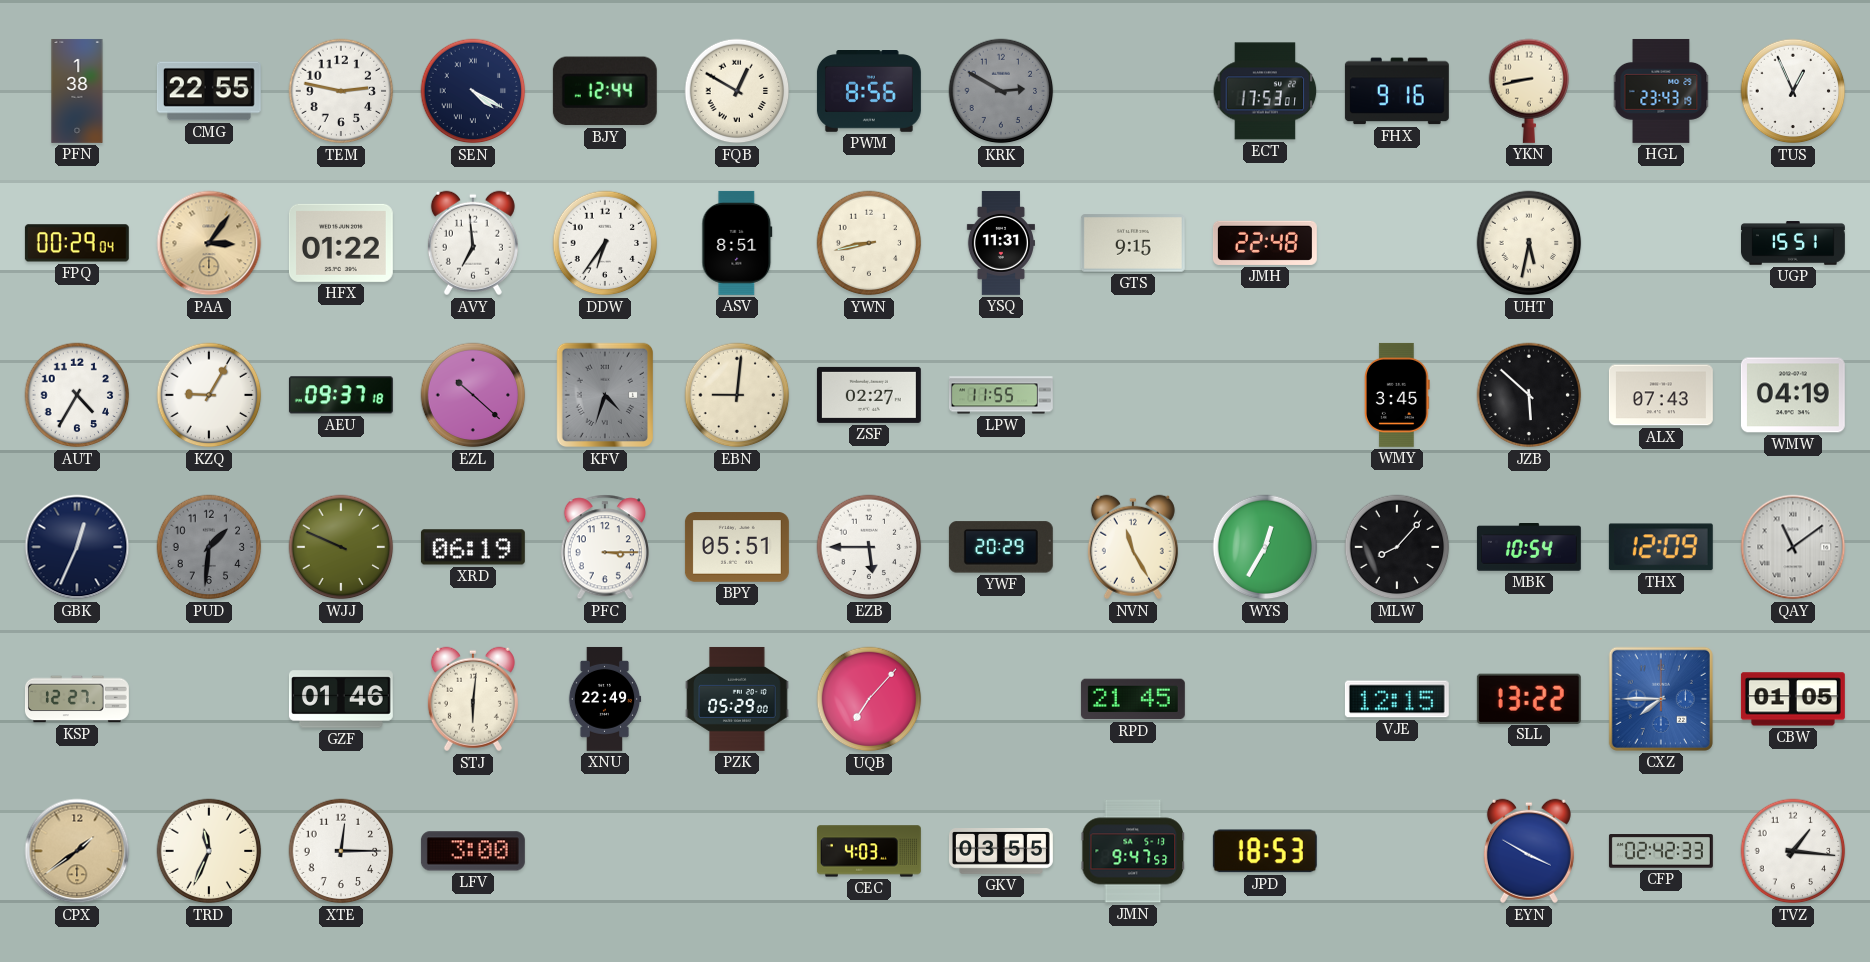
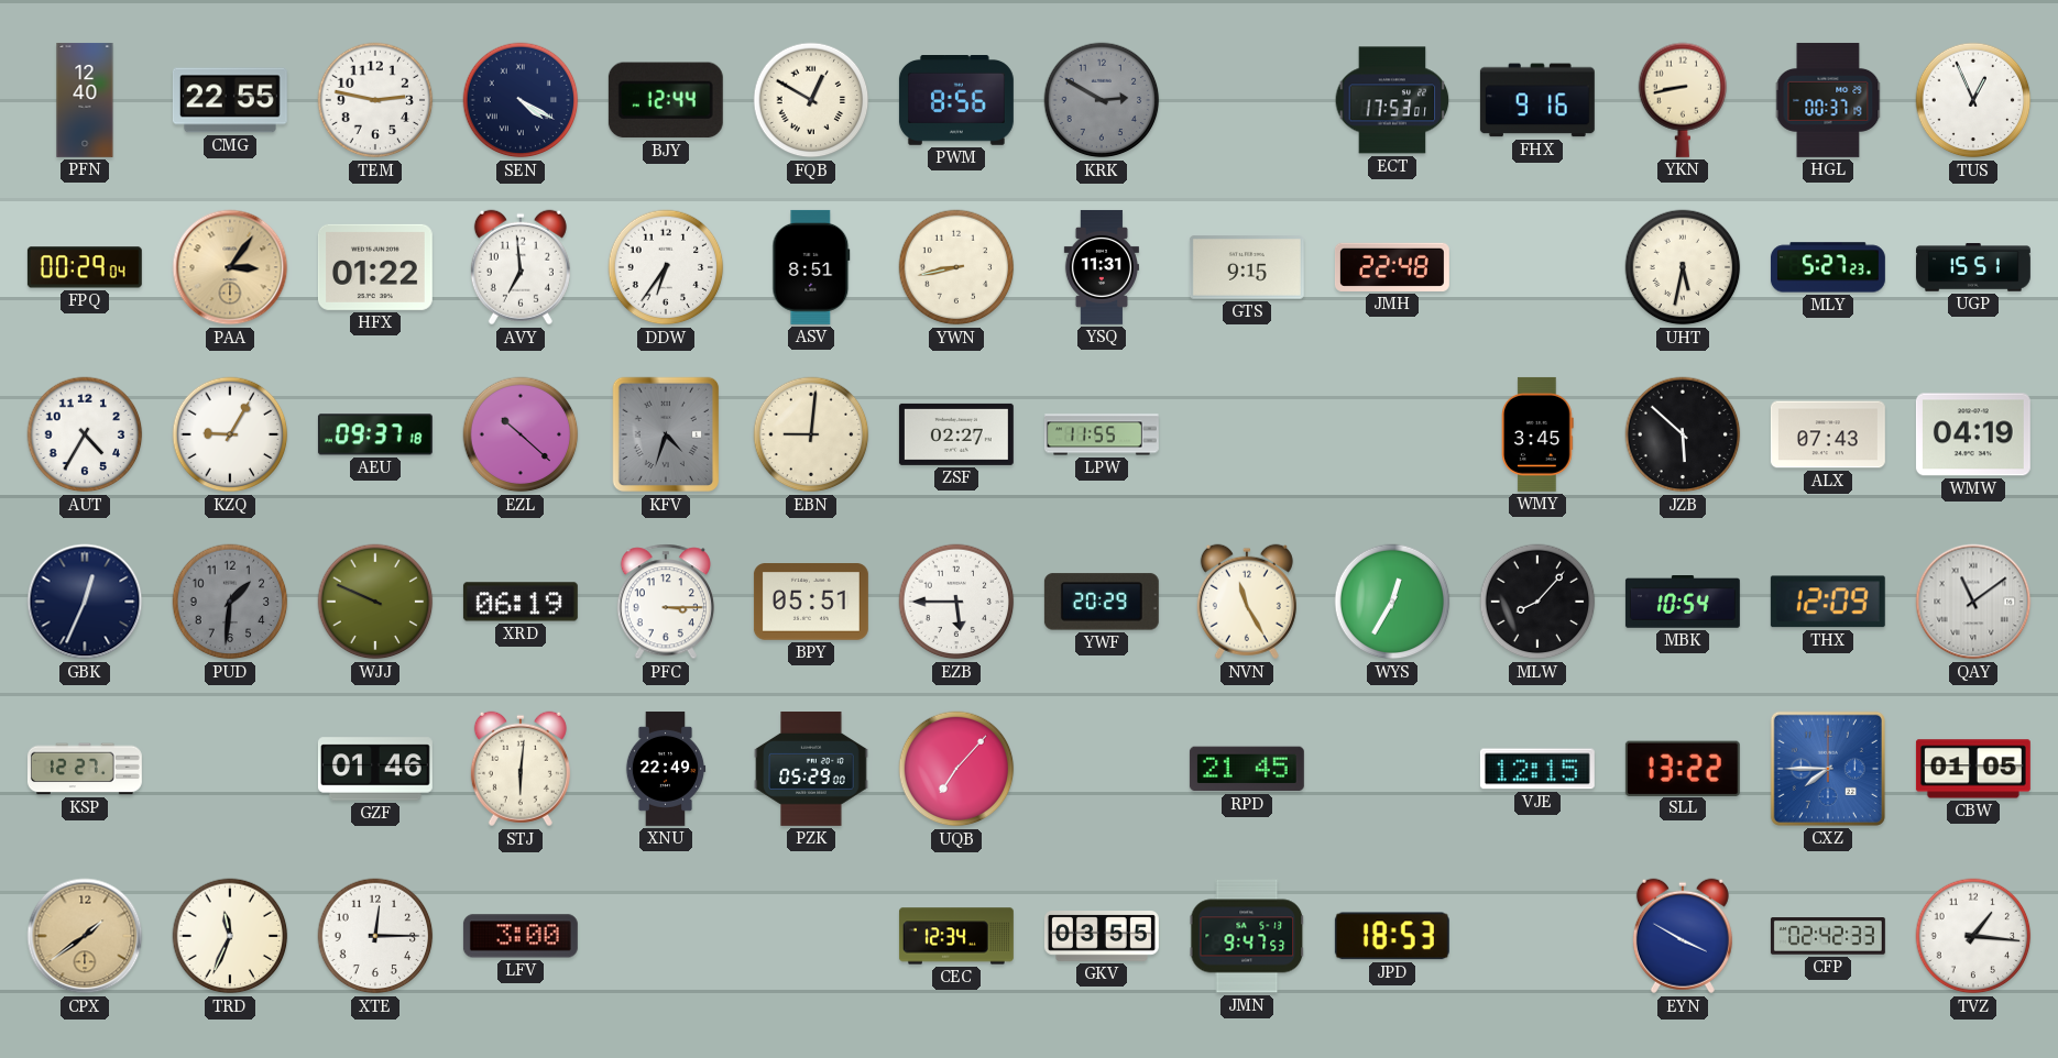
PFN: 1:38 -> 12:40
HGL: 23:43 -> 00:37
MLY: none -> 5:27
CEC: 4:03 -> 12:34
